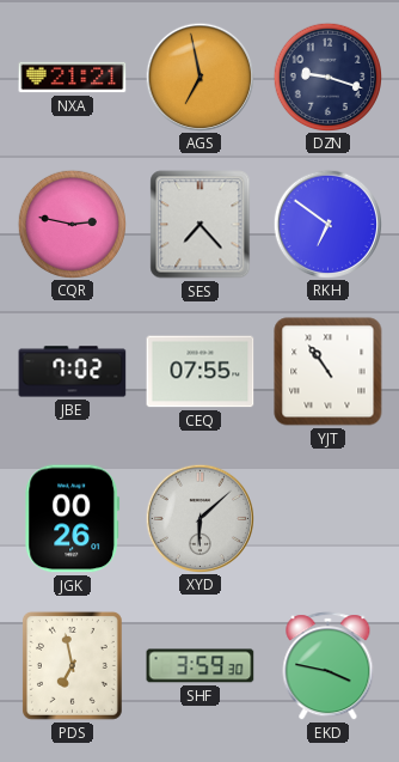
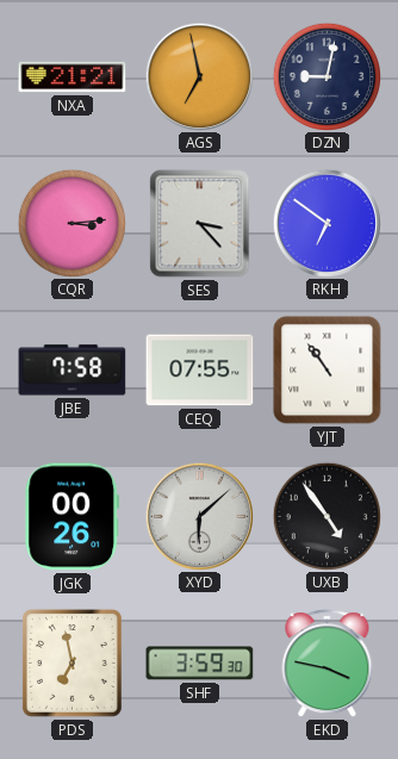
DZN: 9:18 -> 9:02
CQR: 2:47 -> 3:14
SES: 7:23 -> 3:23
JBE: 7:02 -> 7:58
UXB: none -> 4:54
